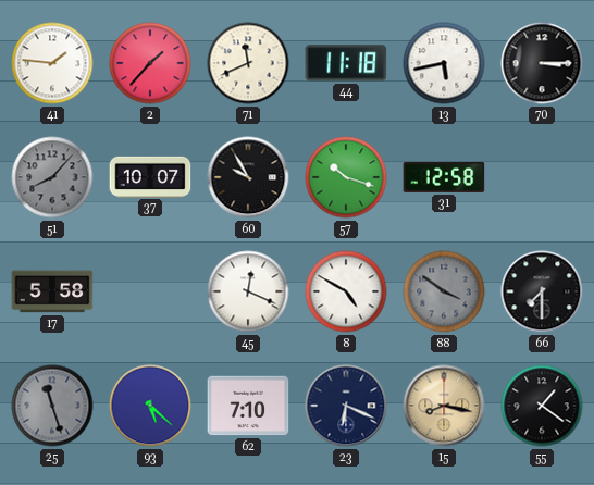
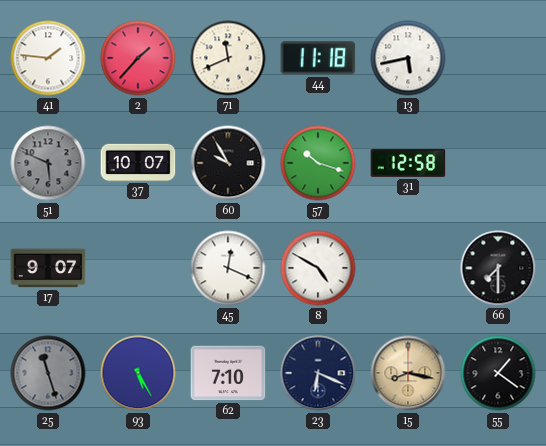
70: 3:15 -> none
51: 8:07 -> 5:49
17: 5:58 -> 9:07
88: 3:51 -> none
93: 5:22 -> 5:25
